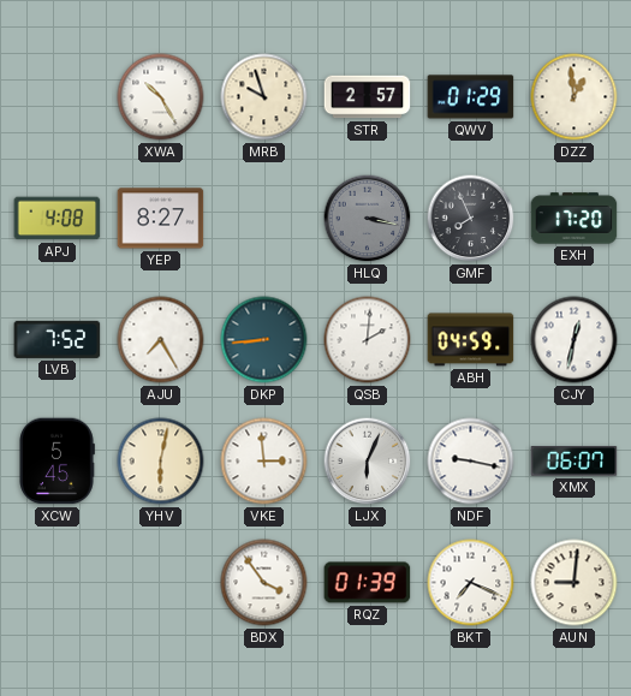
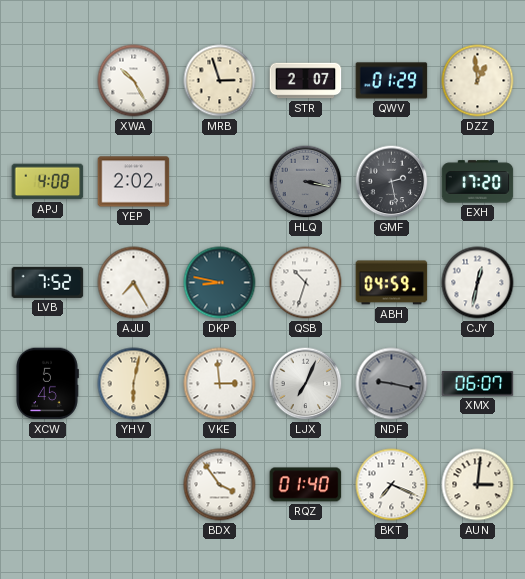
MRB: 9:57 -> 2:57
STR: 2:57 -> 2:07
YEP: 8:27 -> 2:02
GMF: 7:56 -> 2:28
DKP: 8:44 -> 8:47
QSB: 2:01 -> 10:33
LJX: 6:04 -> 7:04
NDF dial: white -> grey
RQZ: 01:39 -> 01:40
AUN: 9:01 -> 3:01
